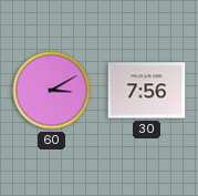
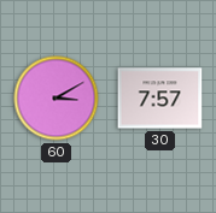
30: 7:56 -> 7:57
